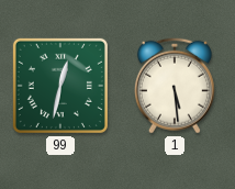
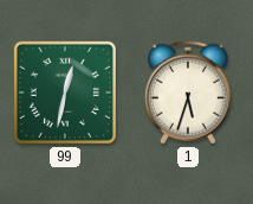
1: 5:29 -> 5:33
